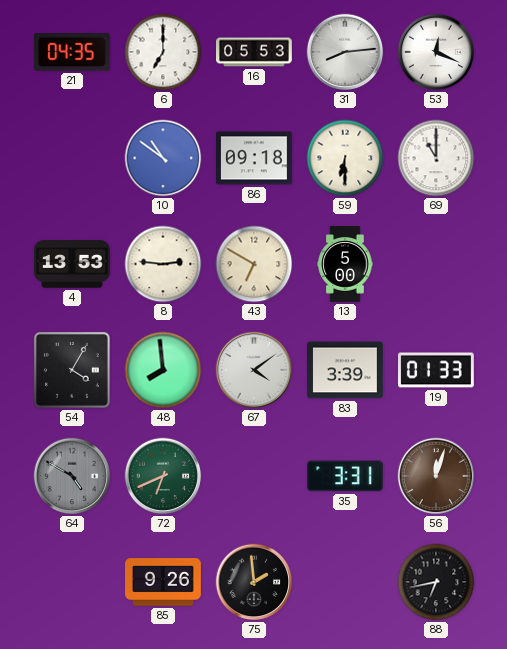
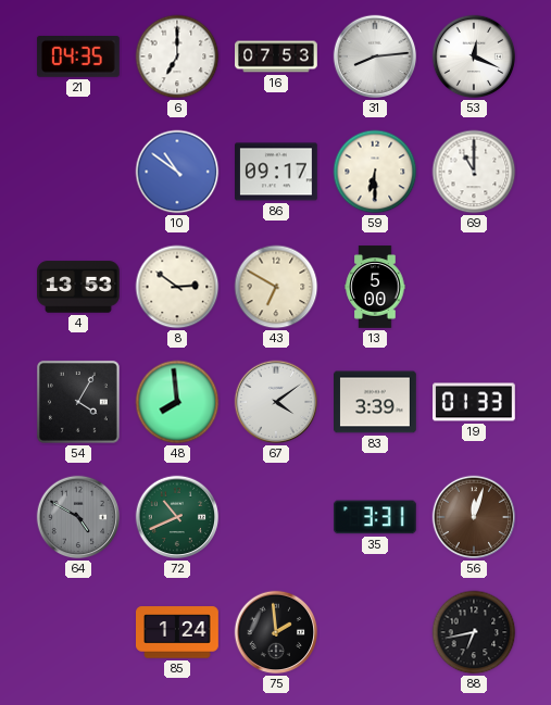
16: 05:53 -> 07:53
86: 09:18 -> 09:17
8: 2:46 -> 2:51
72: 6:41 -> 10:41
85: 9:26 -> 1:24
